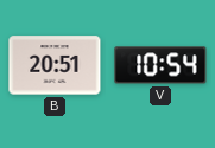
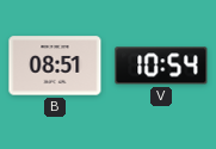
B: 20:51 -> 08:51
